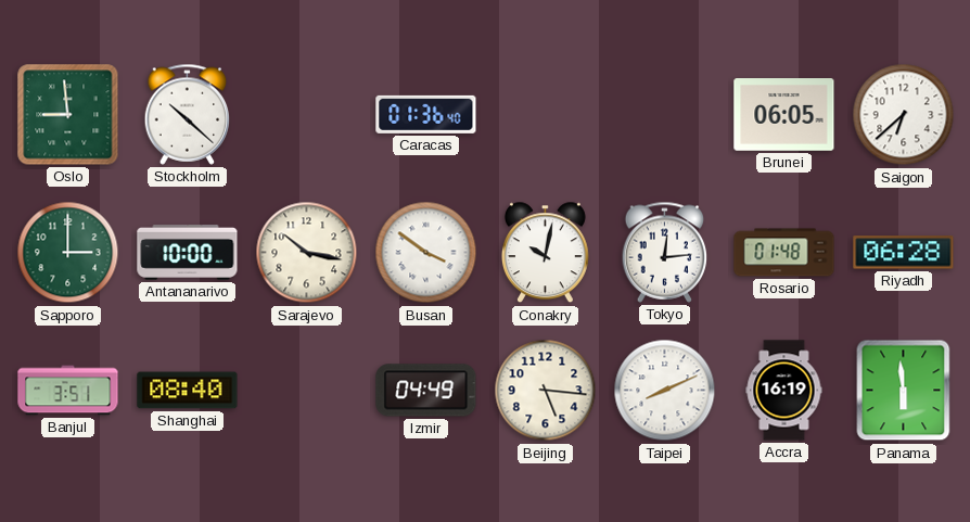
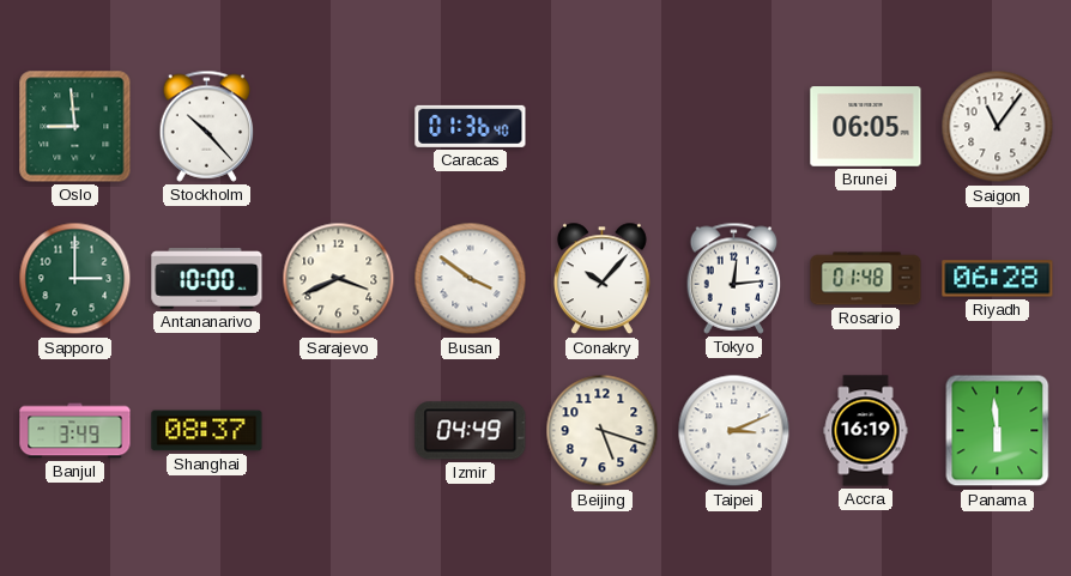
Stockholm: 10:22 -> 10:23
Saigon: 6:38 -> 11:06
Sarajevo: 10:17 -> 3:41
Conakry: 10:02 -> 10:07
Banjul: 3:51 -> 3:49
Shanghai: 08:40 -> 08:37
Beijing: 5:16 -> 5:18
Taipei: 8:11 -> 3:11
